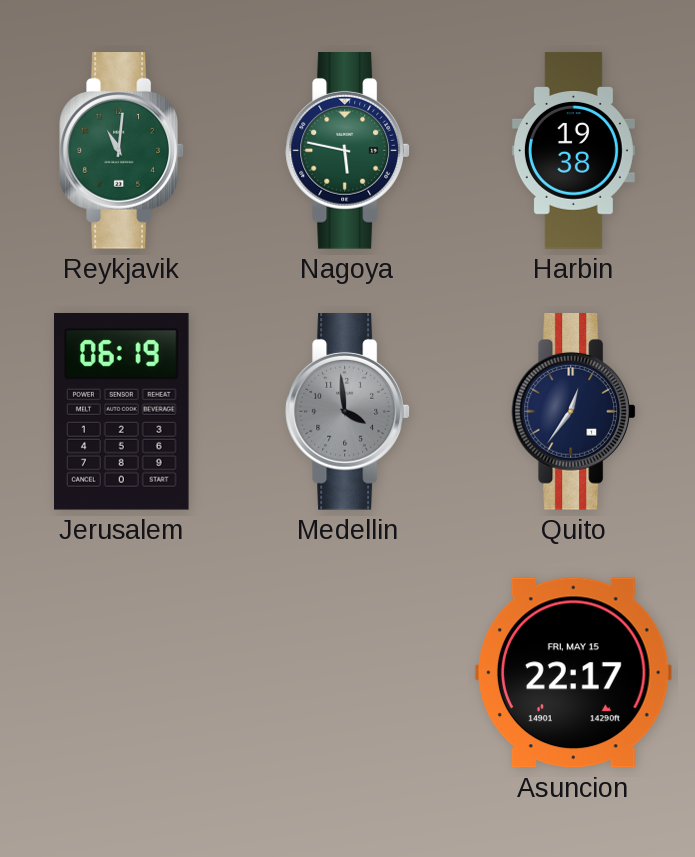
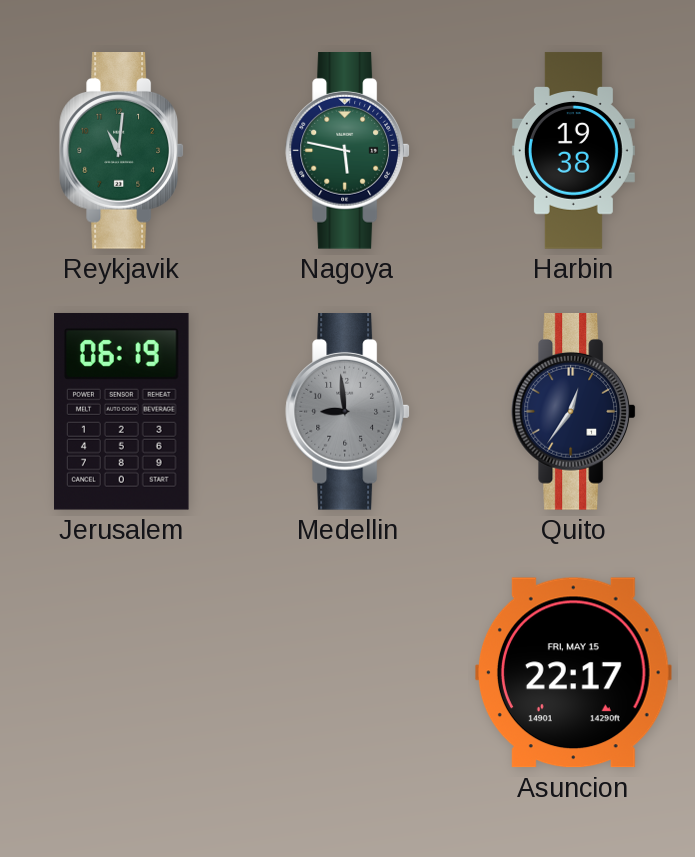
Medellin: 3:59 -> 8:59
